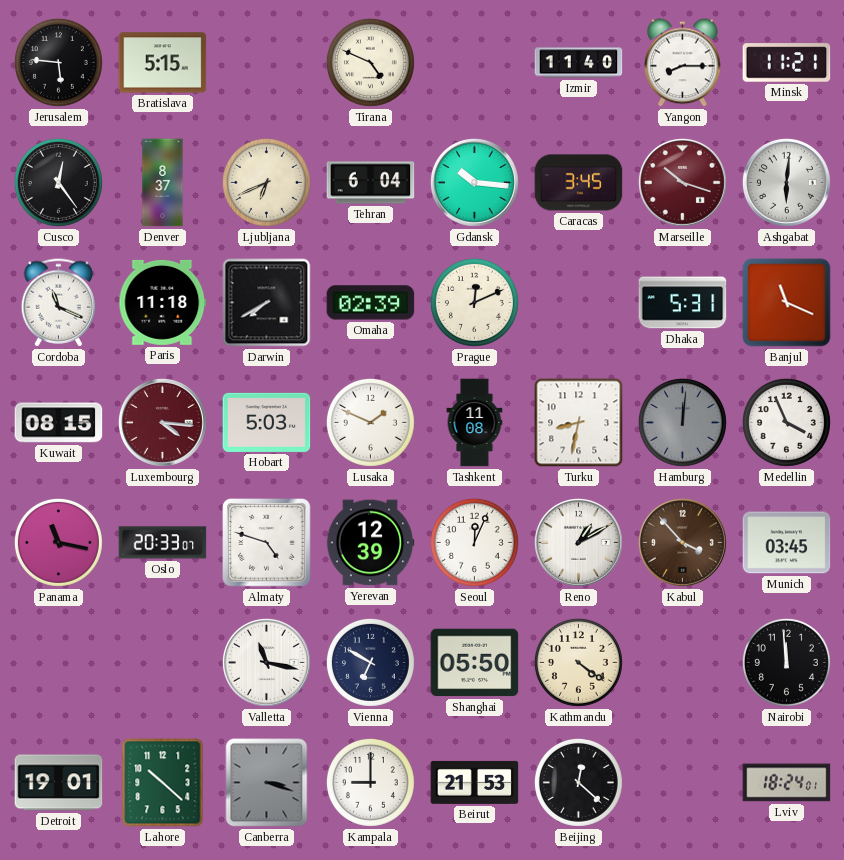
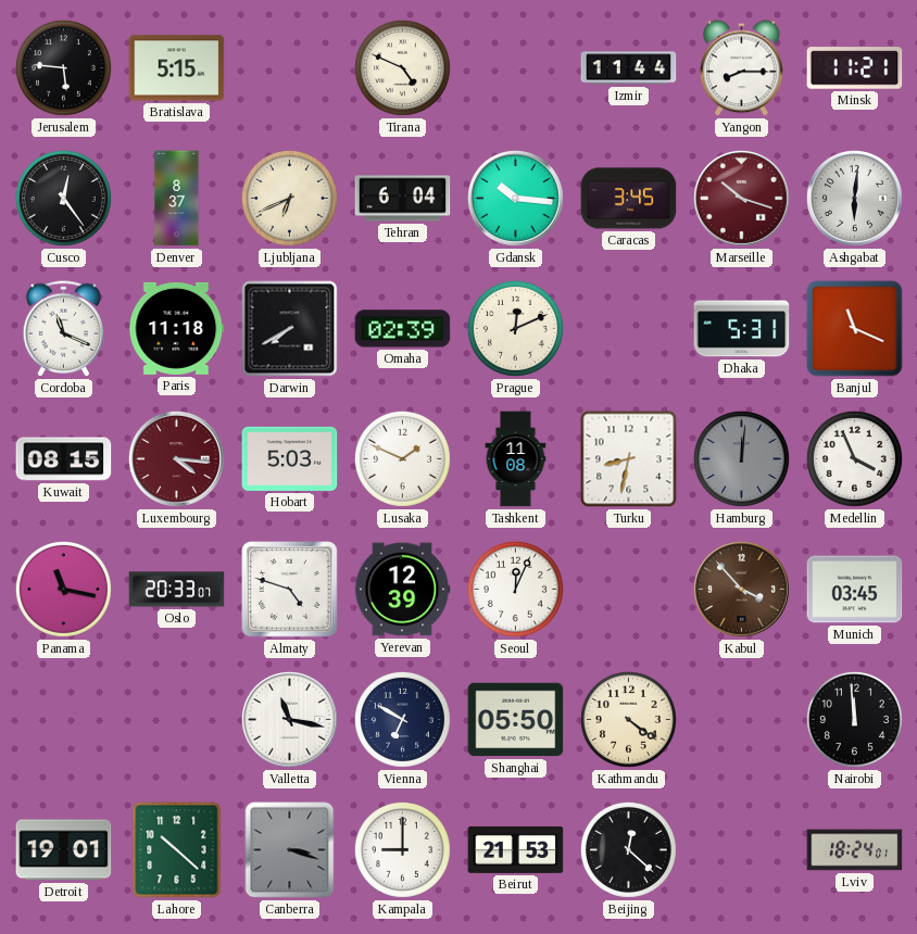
Izmir: 11:40 -> 11:44
Reno: 1:10 -> none
